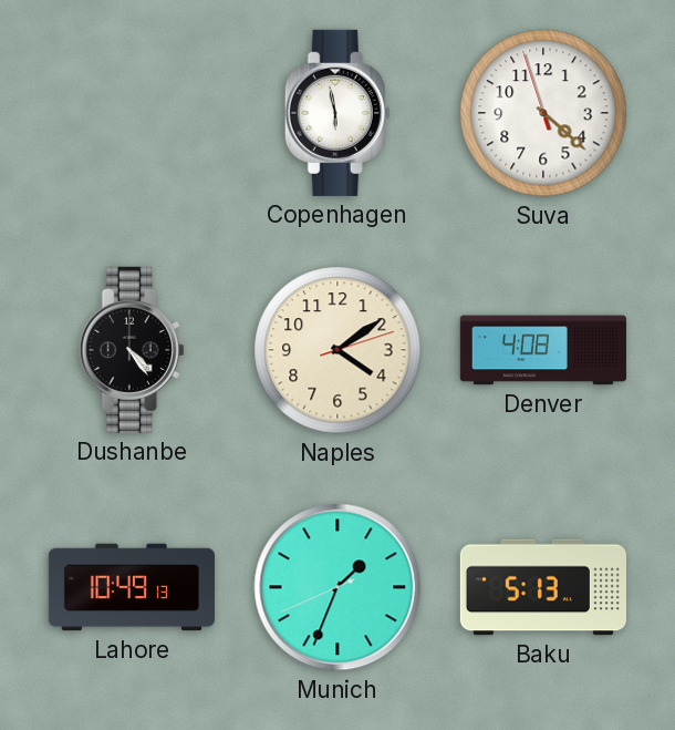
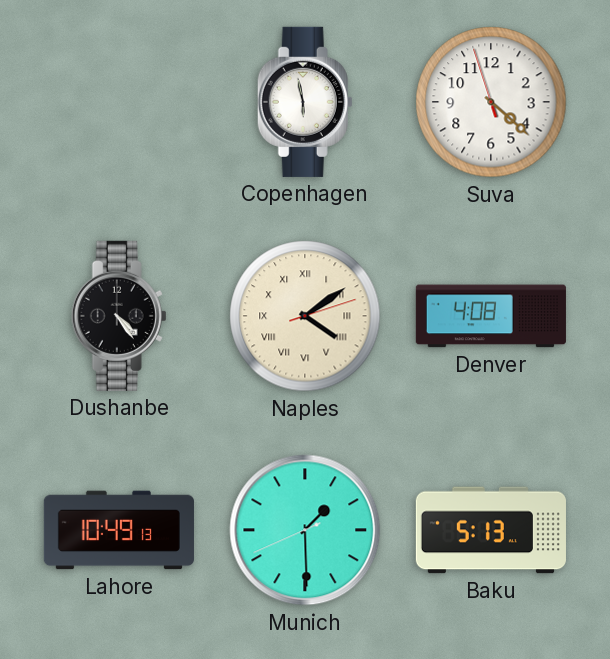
Naples numerals: Arabic -> Roman
Munich: 1:33 -> 1:29
